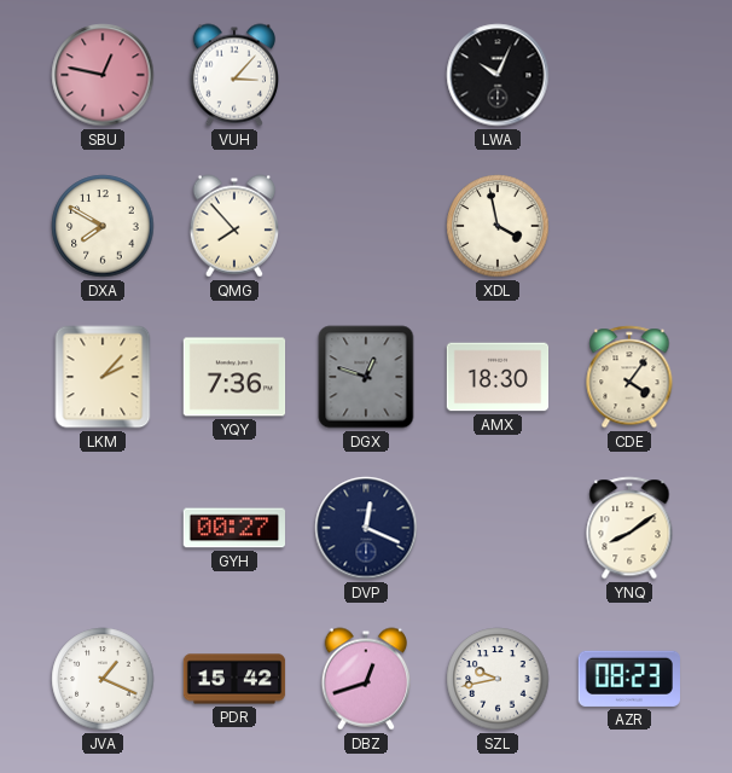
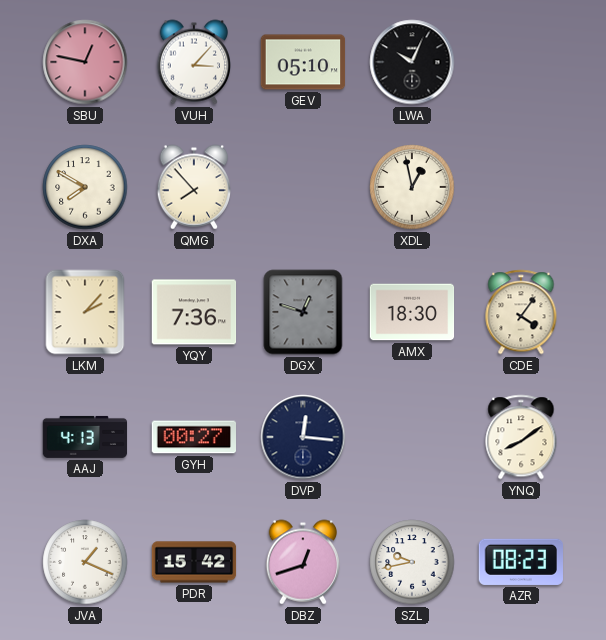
GEV: none -> 05:10
XDL: 3:58 -> 12:58
AAJ: none -> 4:13
DVP: 12:19 -> 12:16
